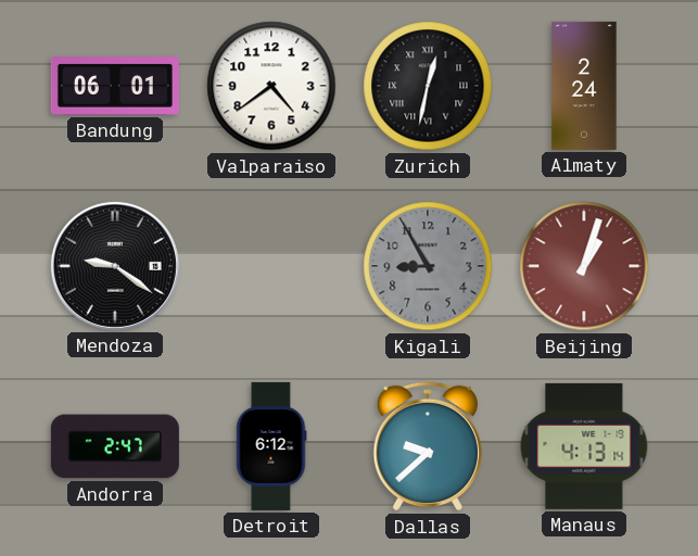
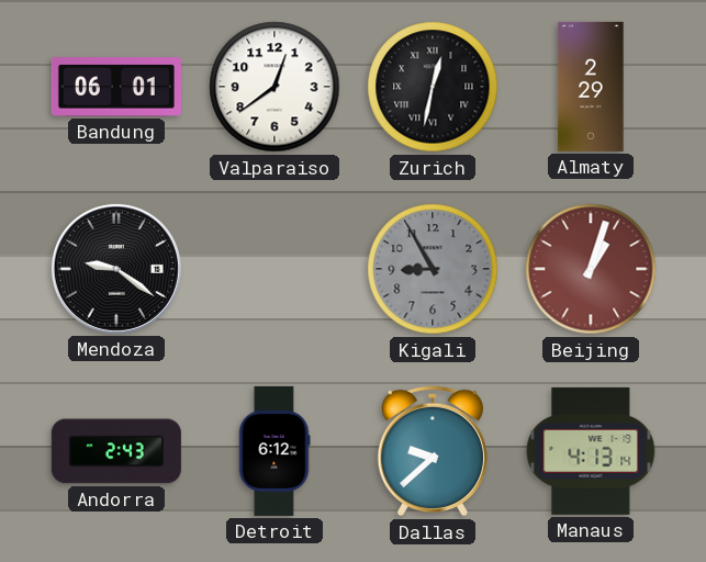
Valparaiso: 4:39 -> 12:39
Almaty: 2:24 -> 2:29
Andorra: 2:47 -> 2:43
